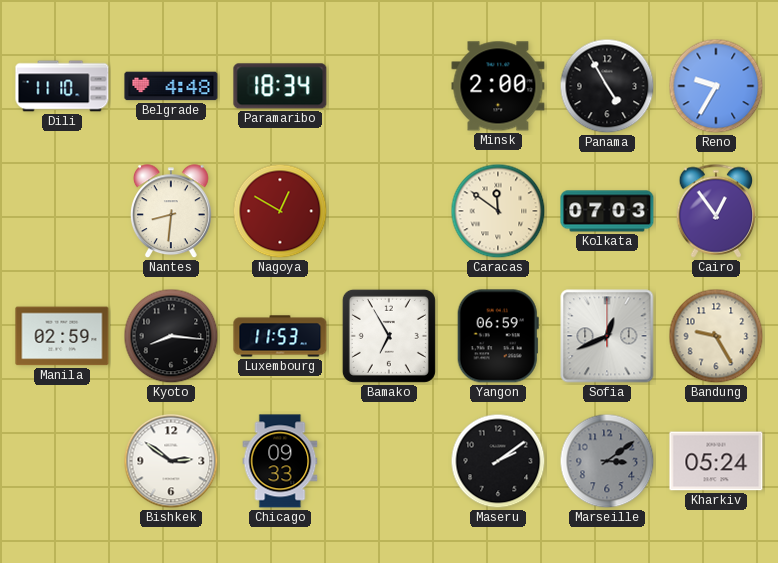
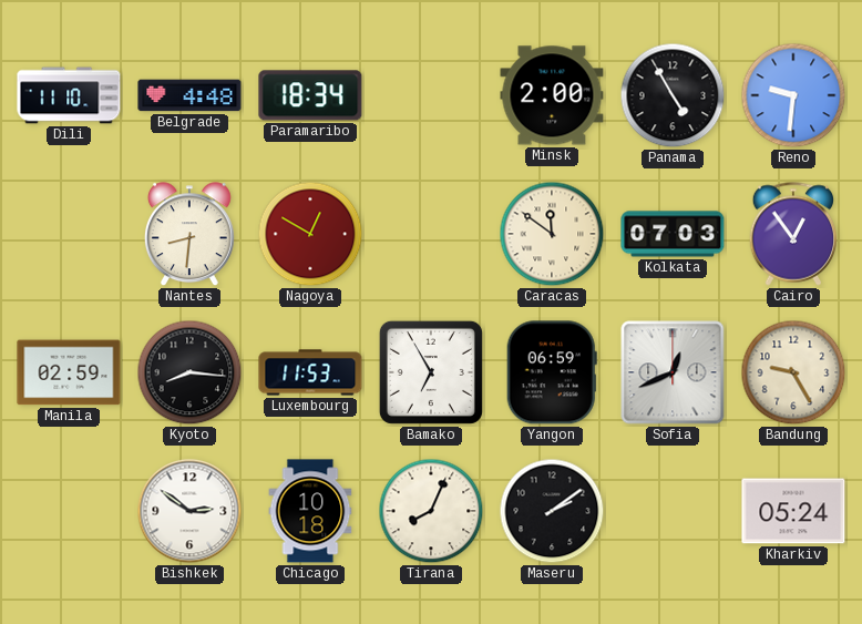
Reno: 9:35 -> 9:31
Chicago: 09:33 -> 10:18
Tirana: none -> 8:04
Marseille: 3:09 -> none
